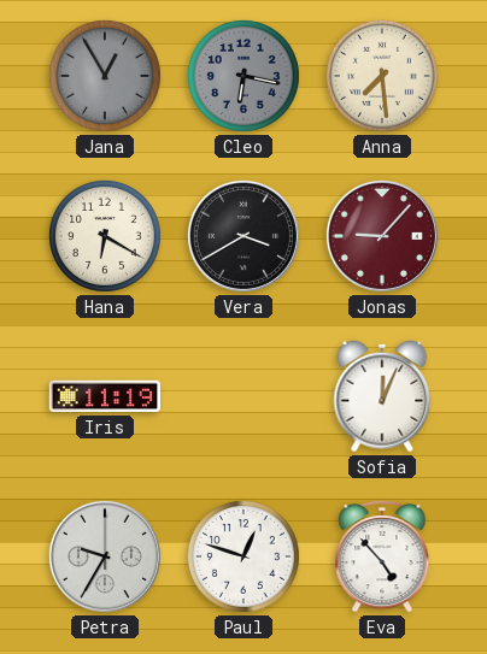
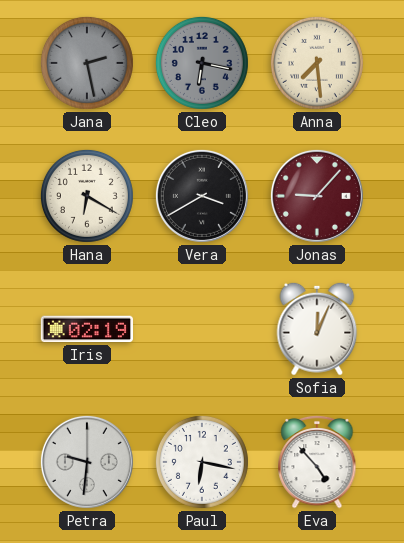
Jana: 12:55 -> 2:28
Iris: 11:19 -> 02:19
Petra: 9:35 -> 9:31
Paul: 12:48 -> 6:17
